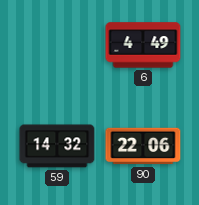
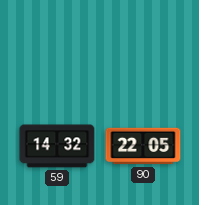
6: 4:49 -> none
90: 22:06 -> 22:05
